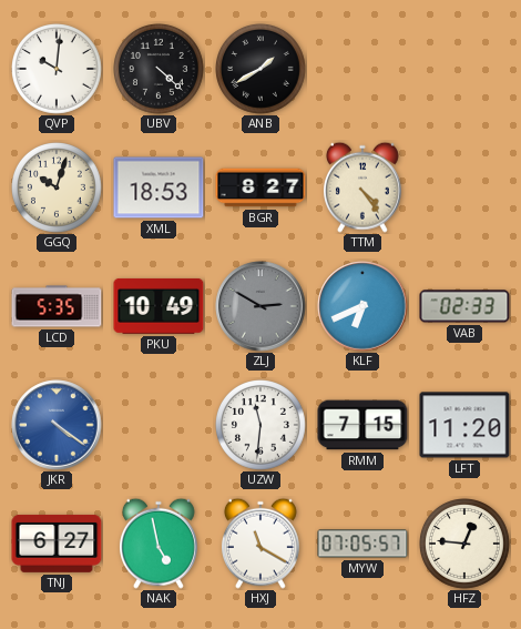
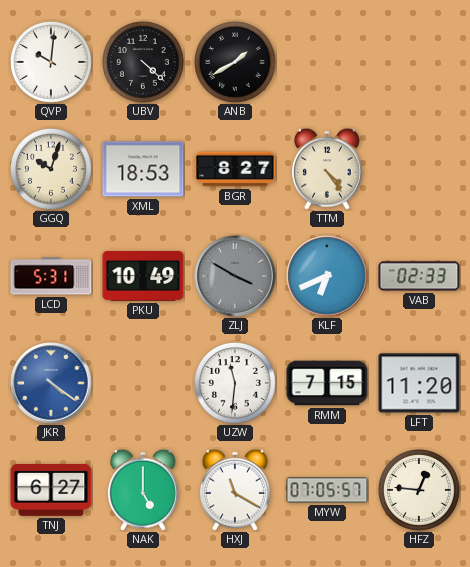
LCD: 5:35 -> 5:31
ZLJ: 2:50 -> 3:50
NAK: 4:58 -> 5:00
